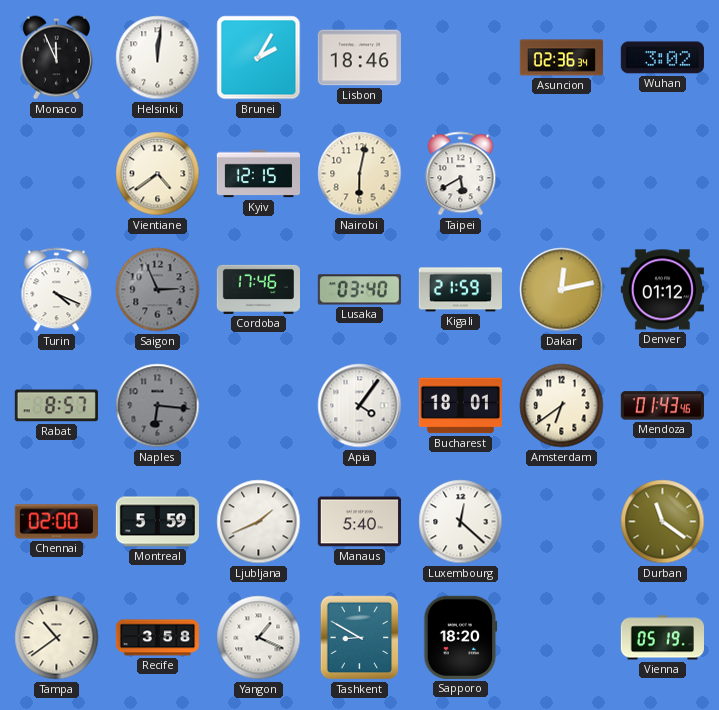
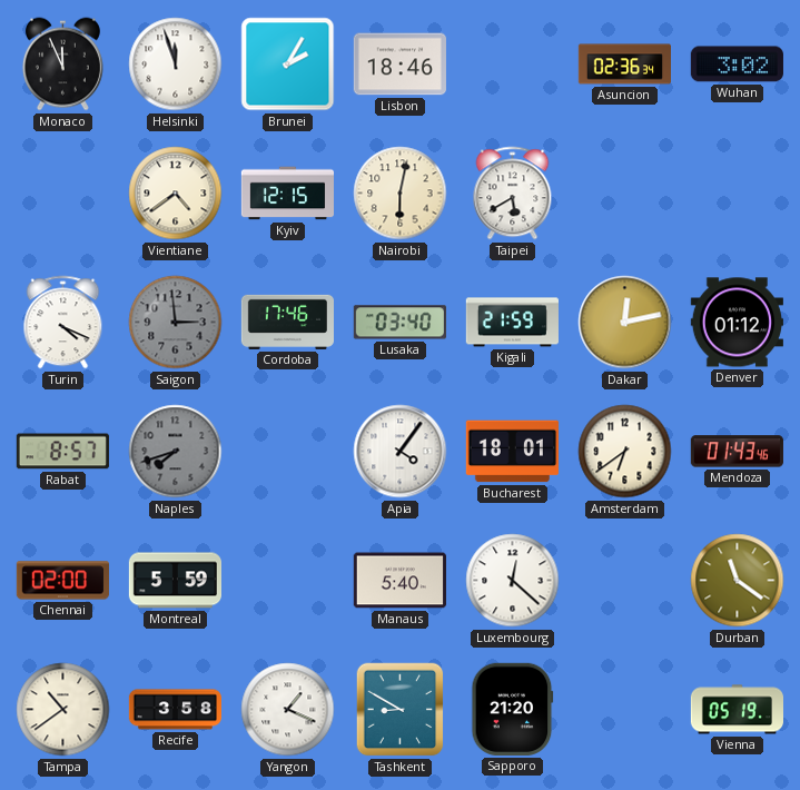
Helsinki: 12:01 -> 11:57
Saigon: 2:56 -> 2:59
Naples: 6:16 -> 7:42
Ljubljana: 1:41 -> none
Sapporo: 18:20 -> 21:20
